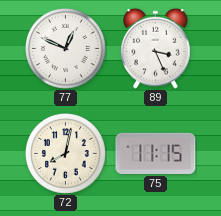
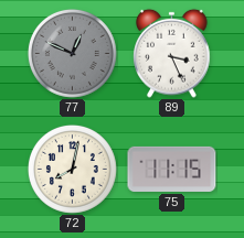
77 dial: white -> grey
